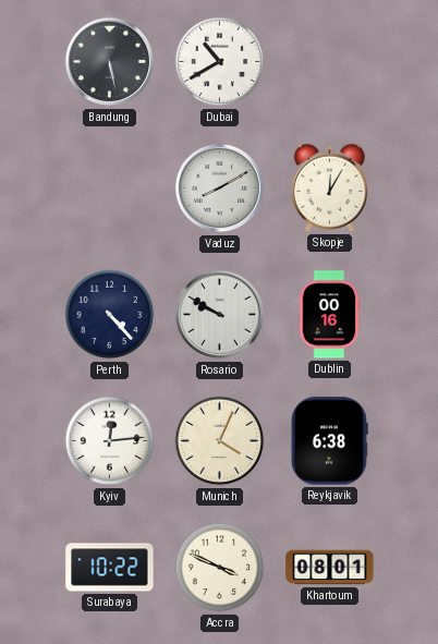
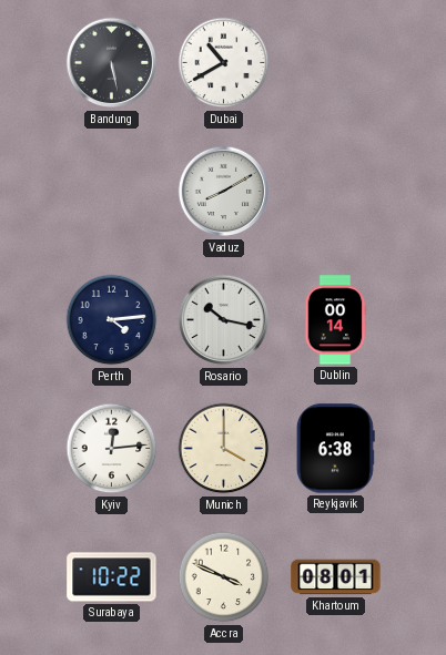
Skopje: 12:05 -> none
Perth: 4:23 -> 4:14
Rosario: 9:50 -> 10:17
Dublin: 00:16 -> 00:14
Munich: 4:04 -> 4:00
